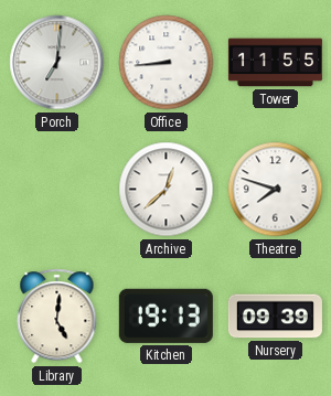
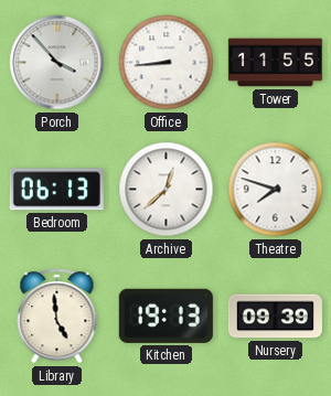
Porch: 7:01 -> 3:53
Bedroom: none -> 06:13
Library: 5:01 -> 4:59
